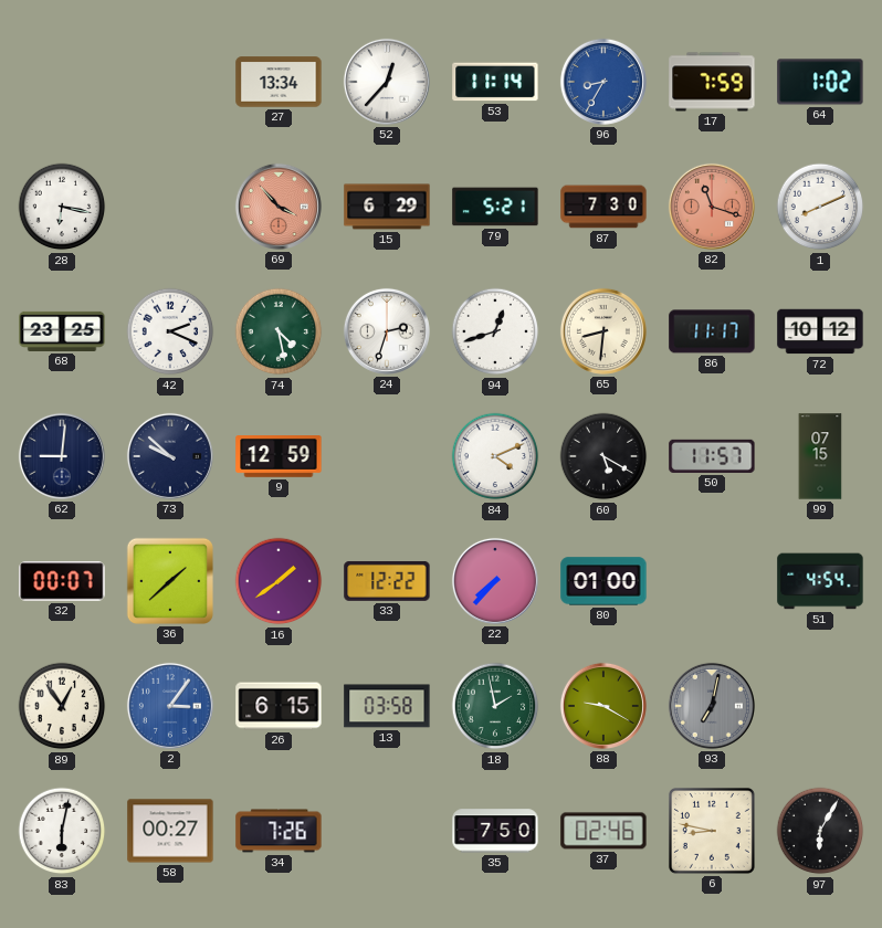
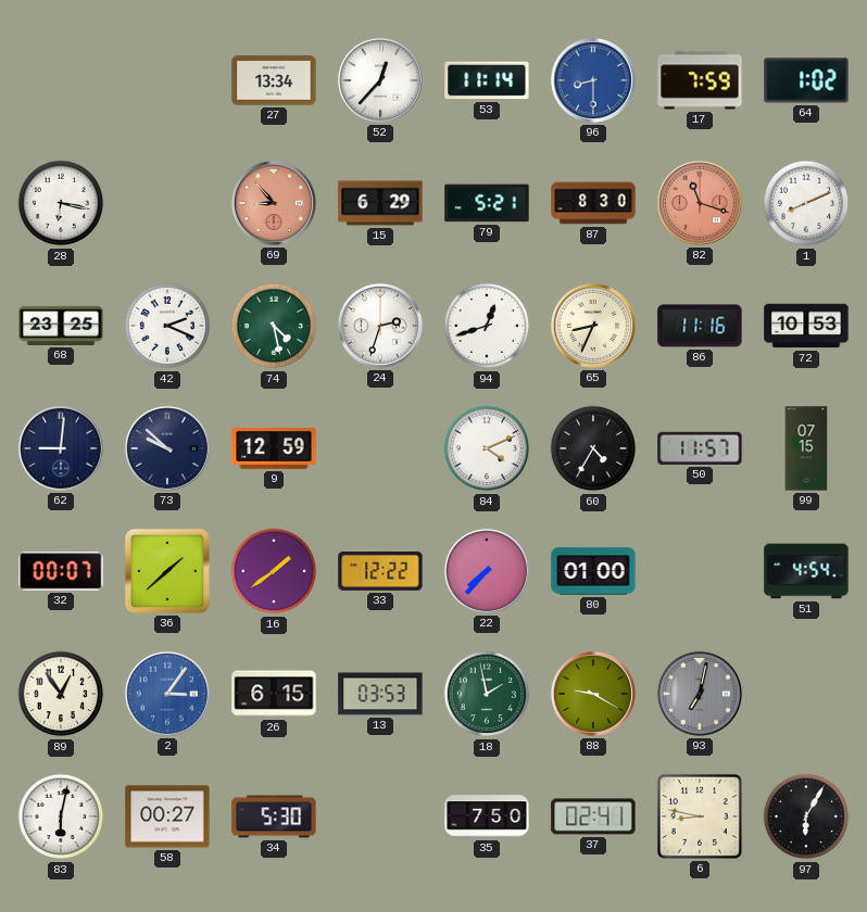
96: 8:35 -> 8:30
69: 3:53 -> 8:53
87: 7:30 -> 8:30
65: 8:31 -> 8:34
86: 11:17 -> 11:16
72: 10:12 -> 10:53
60: 5:20 -> 4:35
13: 03:58 -> 03:53
34: 7:26 -> 5:30
37: 02:46 -> 02:41
